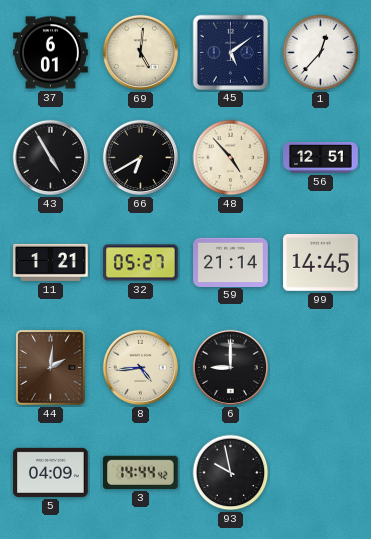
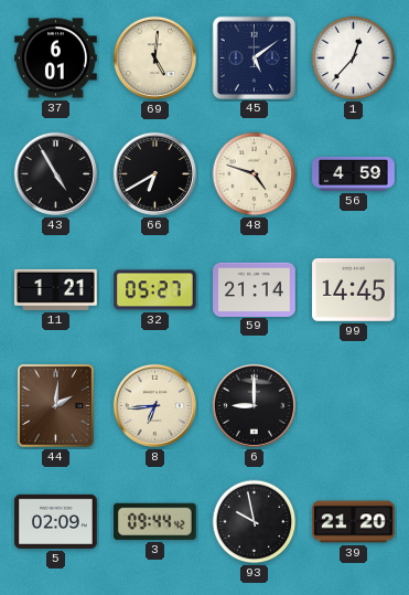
48: 4:53 -> 4:48
56: 12:51 -> 4:59
8: 4:44 -> 6:44
5: 04:09 -> 02:09
3: 14:44 -> 09:44
39: none -> 21:20
